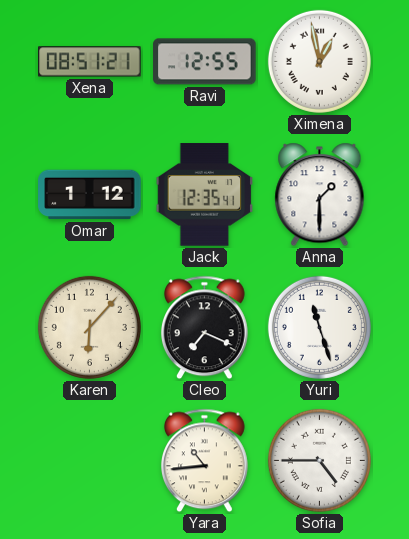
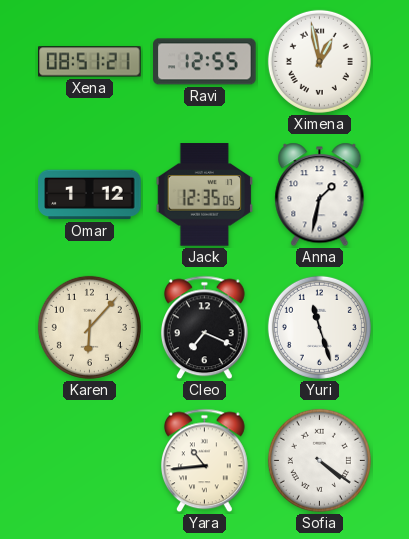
Jack: 12:35:41 -> 12:35:05
Anna: 1:30 -> 1:32
Sofia: 4:45 -> 4:21
